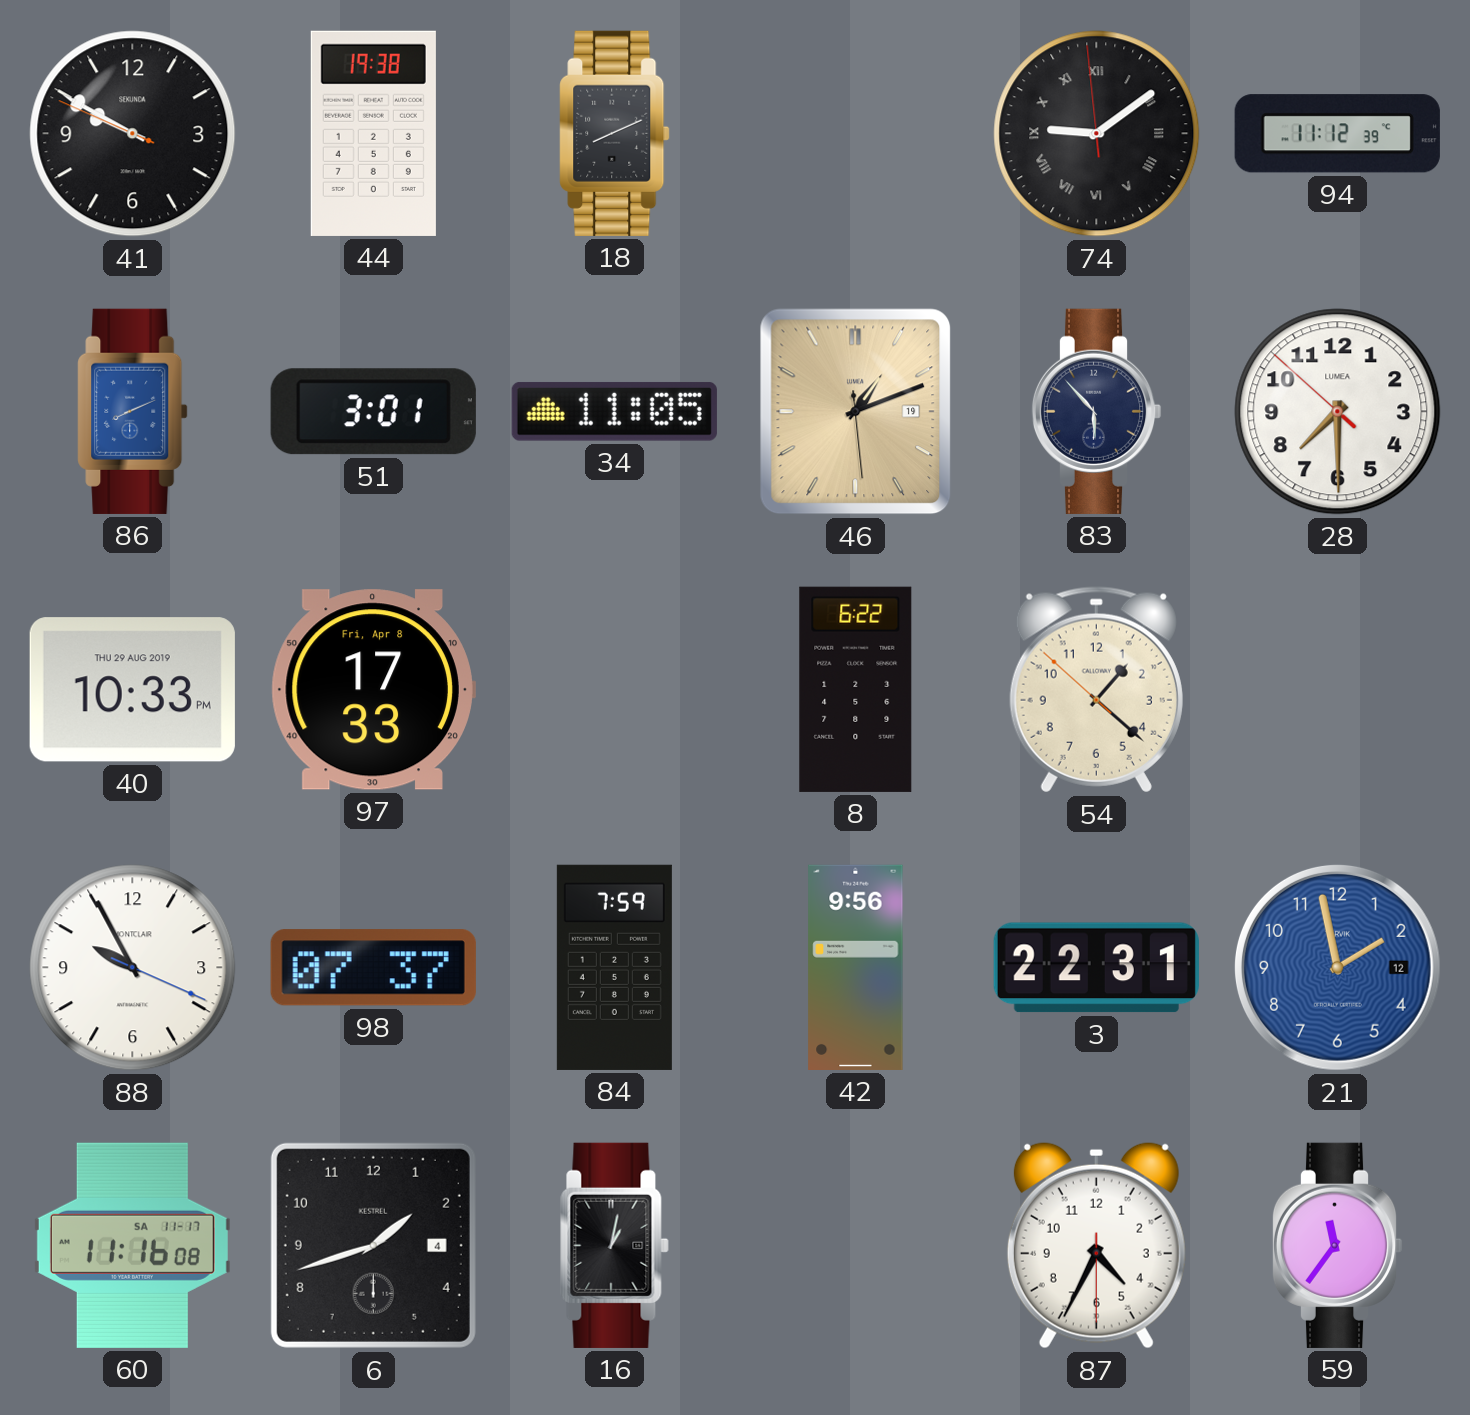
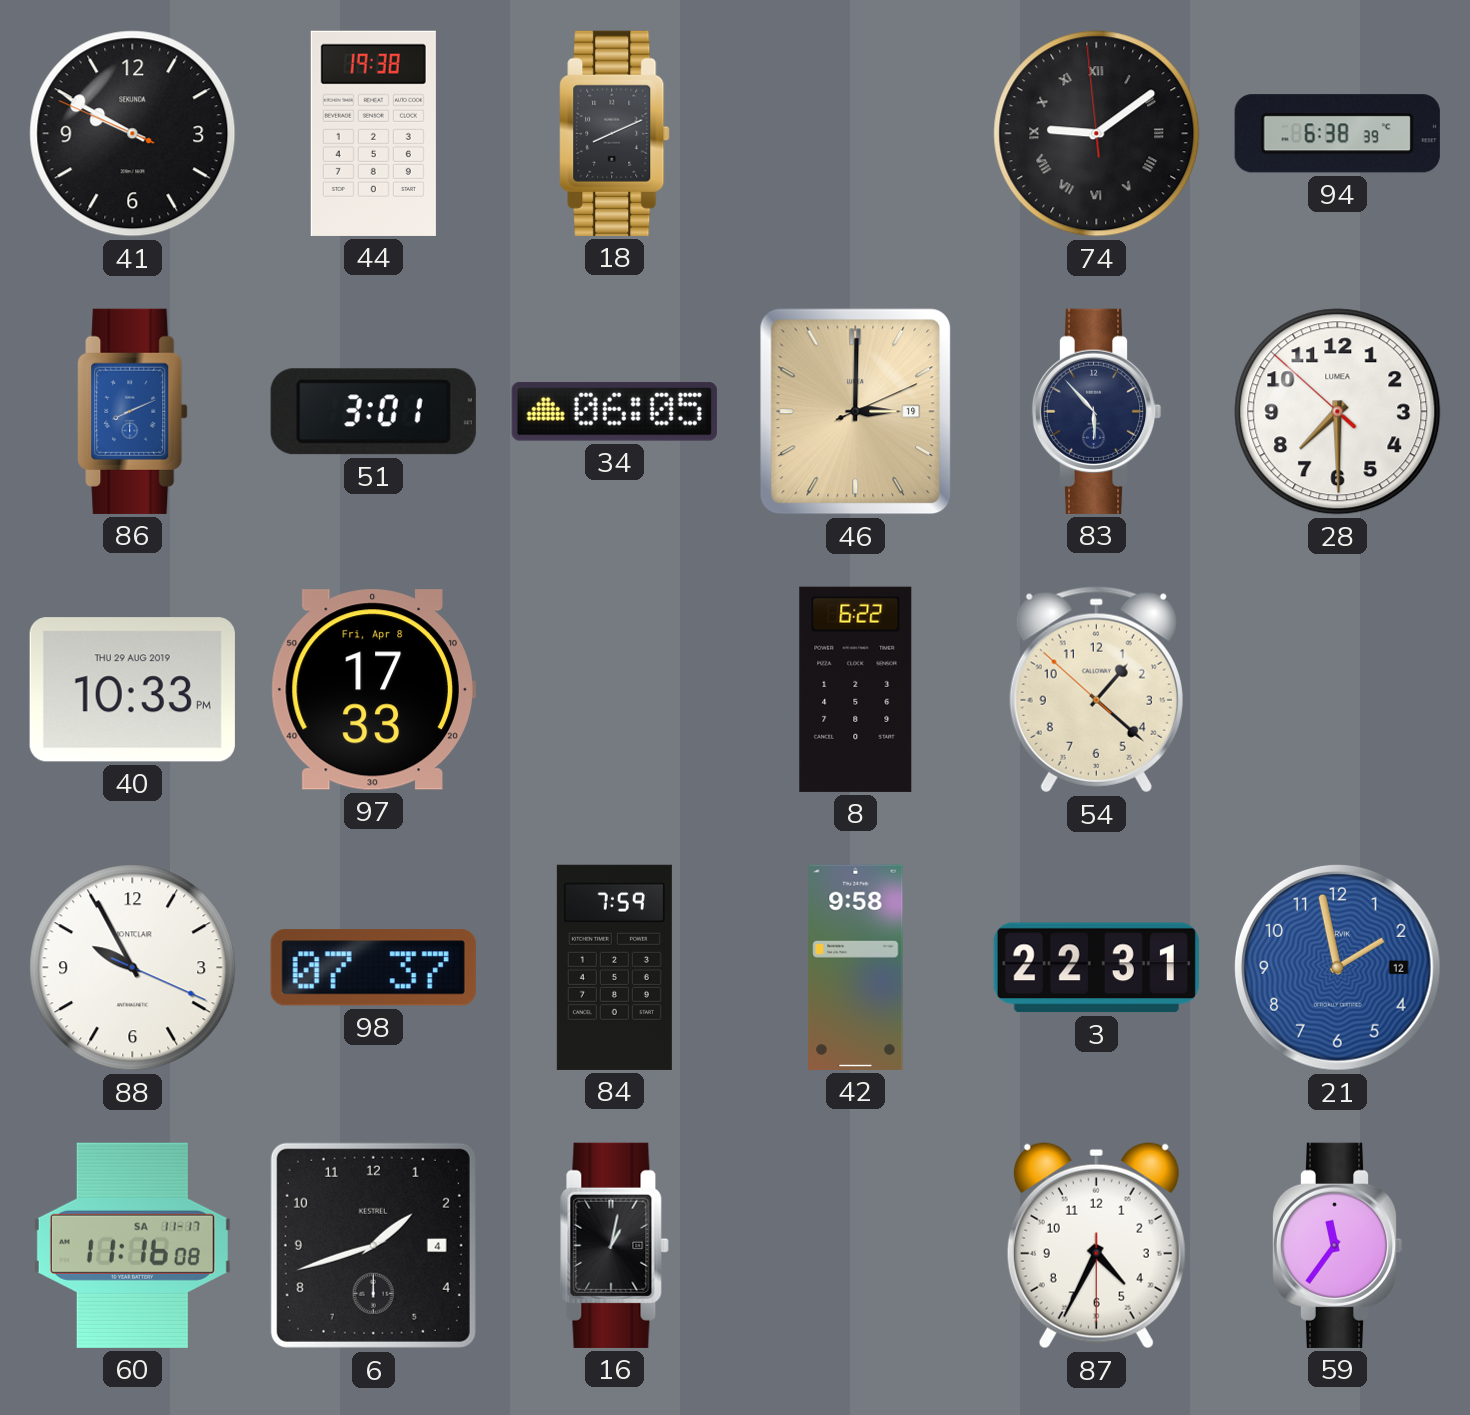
94: 11:12 -> 6:38
34: 11:05 -> 06:05
46: 1:11 -> 3:00
42: 9:56 -> 9:58
